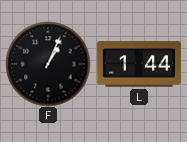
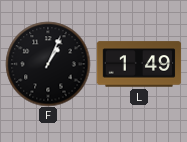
L: 1:44 -> 1:49
